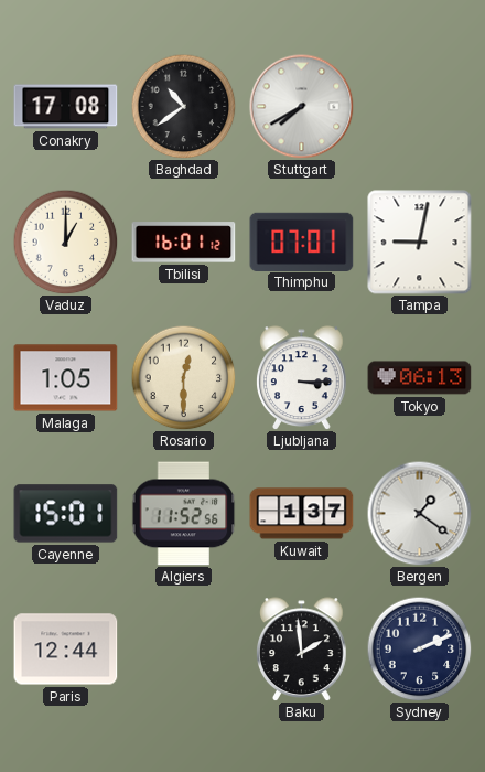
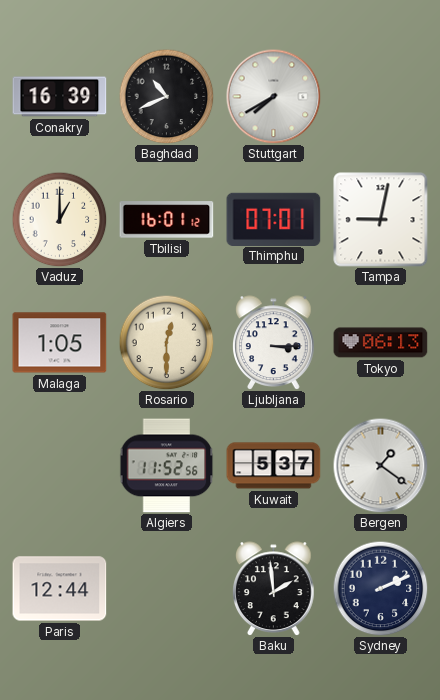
Conakry: 17:08 -> 16:39
Baghdad: 10:39 -> 10:41
Cayenne: 15:01 -> none
Kuwait: 1:37 -> 5:37
